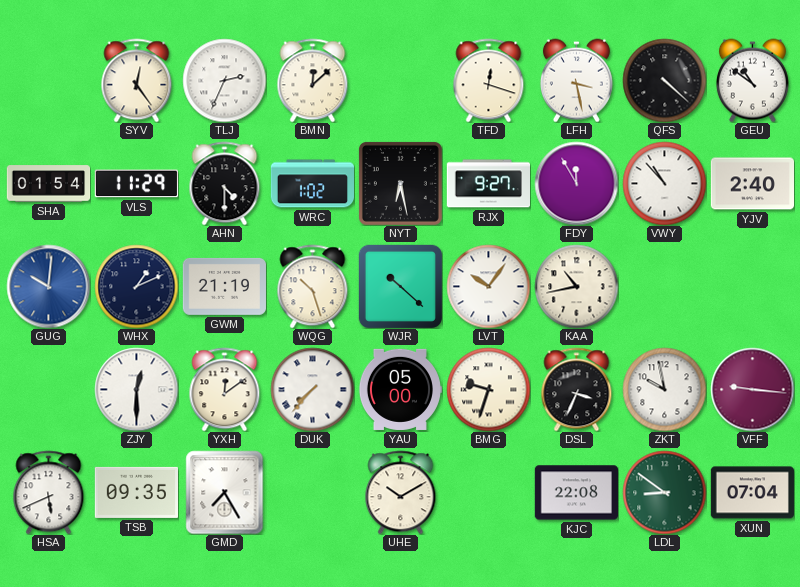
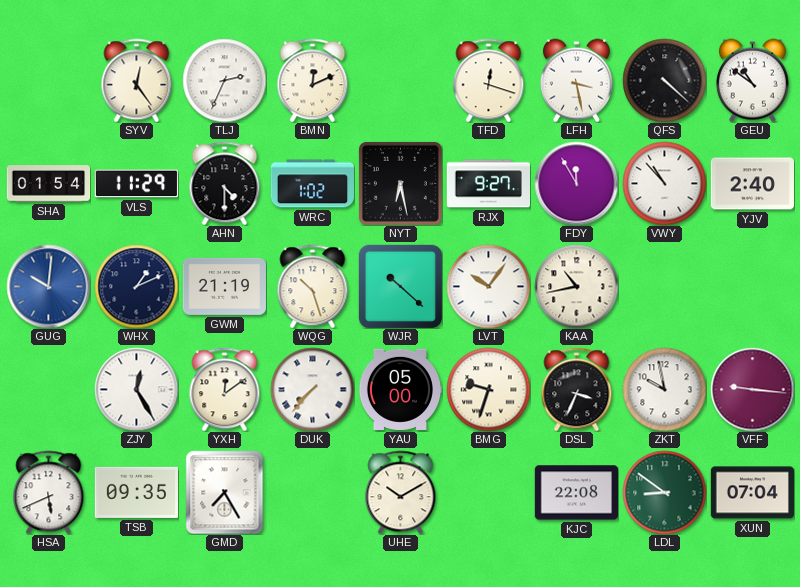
BMN: 12:08 -> 12:11
ZJY: 12:30 -> 12:25
